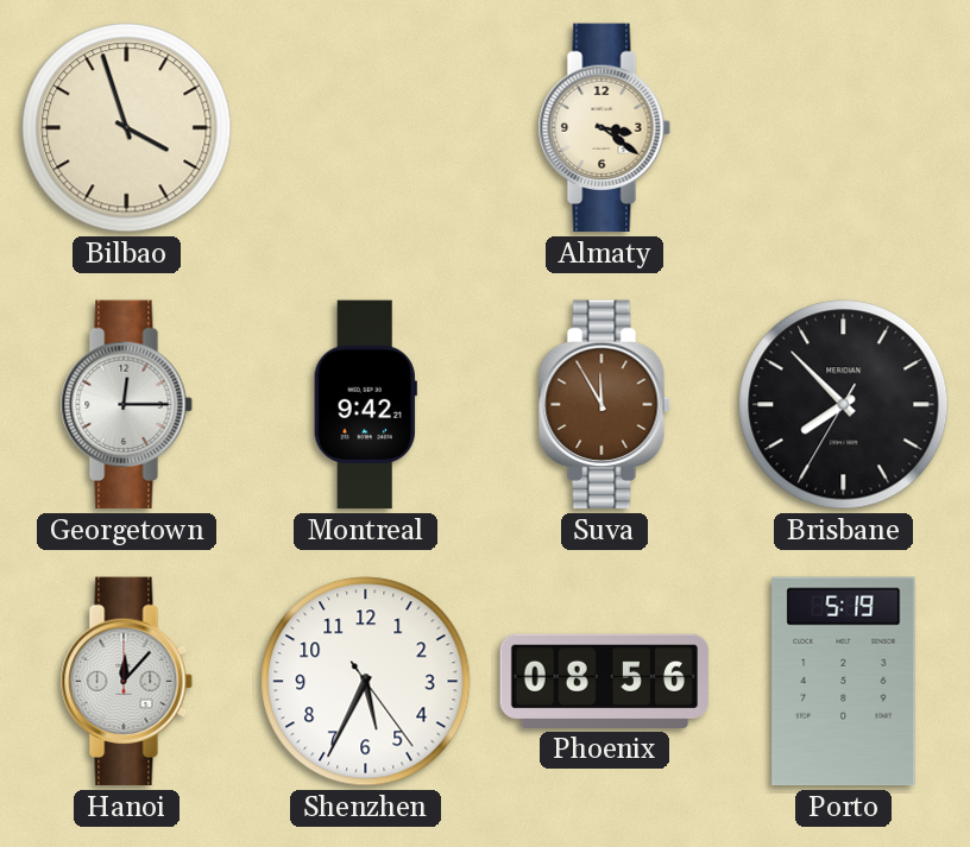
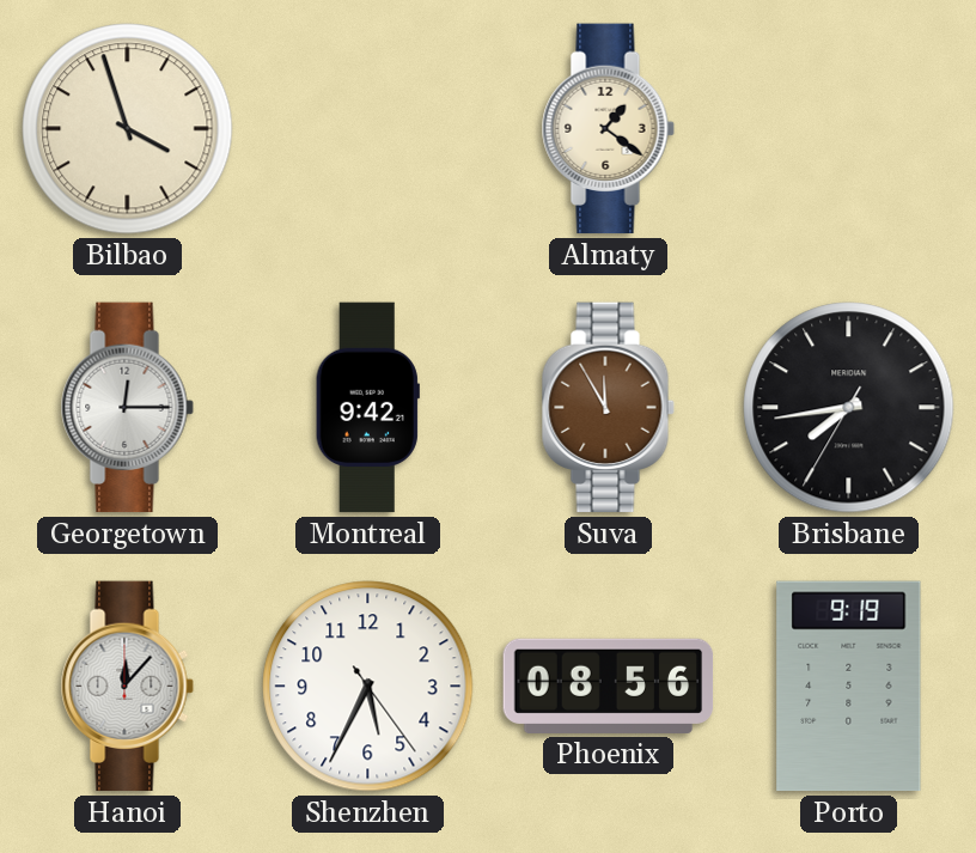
Almaty: 3:21 -> 1:21
Brisbane: 7:52 -> 7:43
Porto: 5:19 -> 9:19
